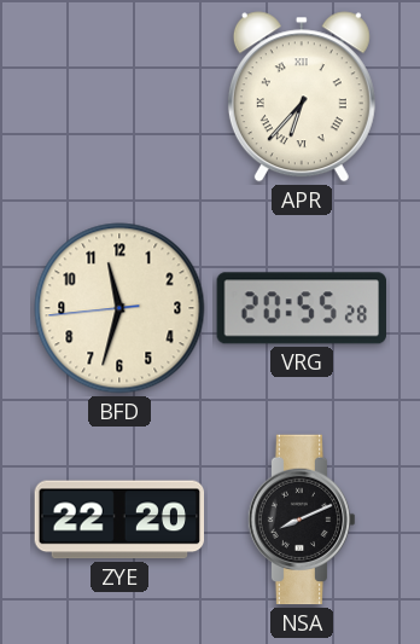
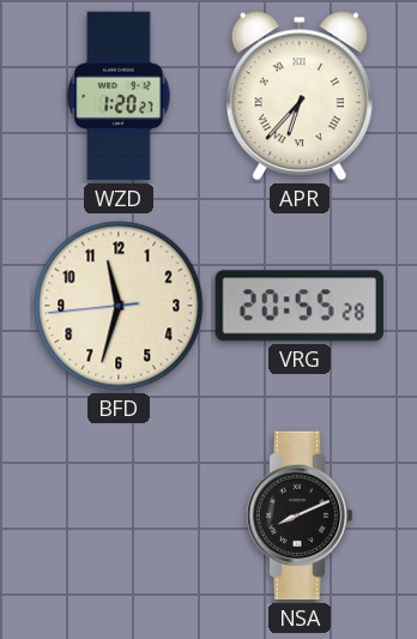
WZD: none -> 1:20
ZYE: 22:20 -> none
